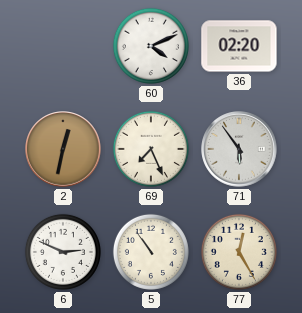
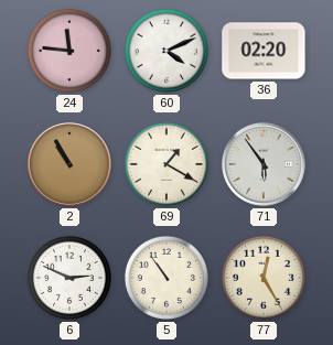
24: none -> 11:46
2: 12:32 -> 10:55
69: 7:26 -> 1:20
